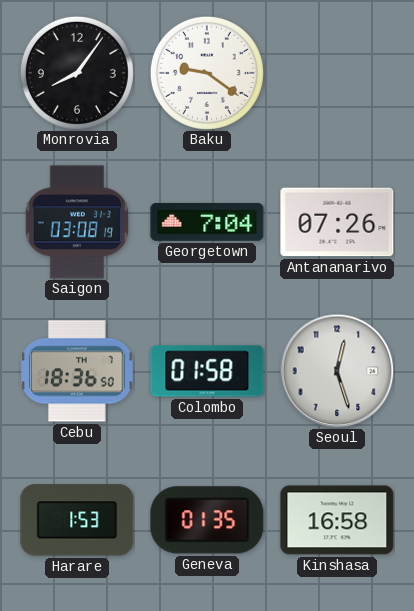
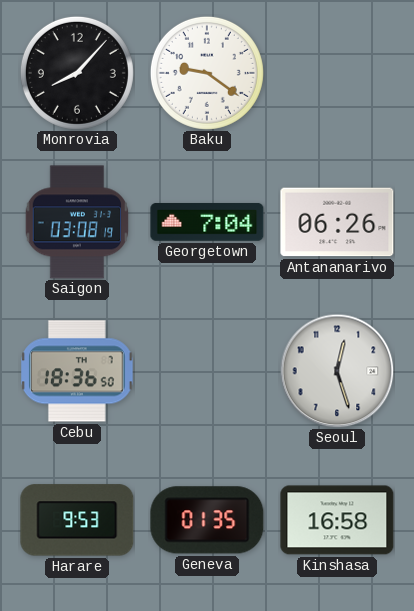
Monrovia: 8:06 -> 8:07
Antananarivo: 07:26 -> 06:26
Colombo: 01:58 -> none
Harare: 1:53 -> 9:53
